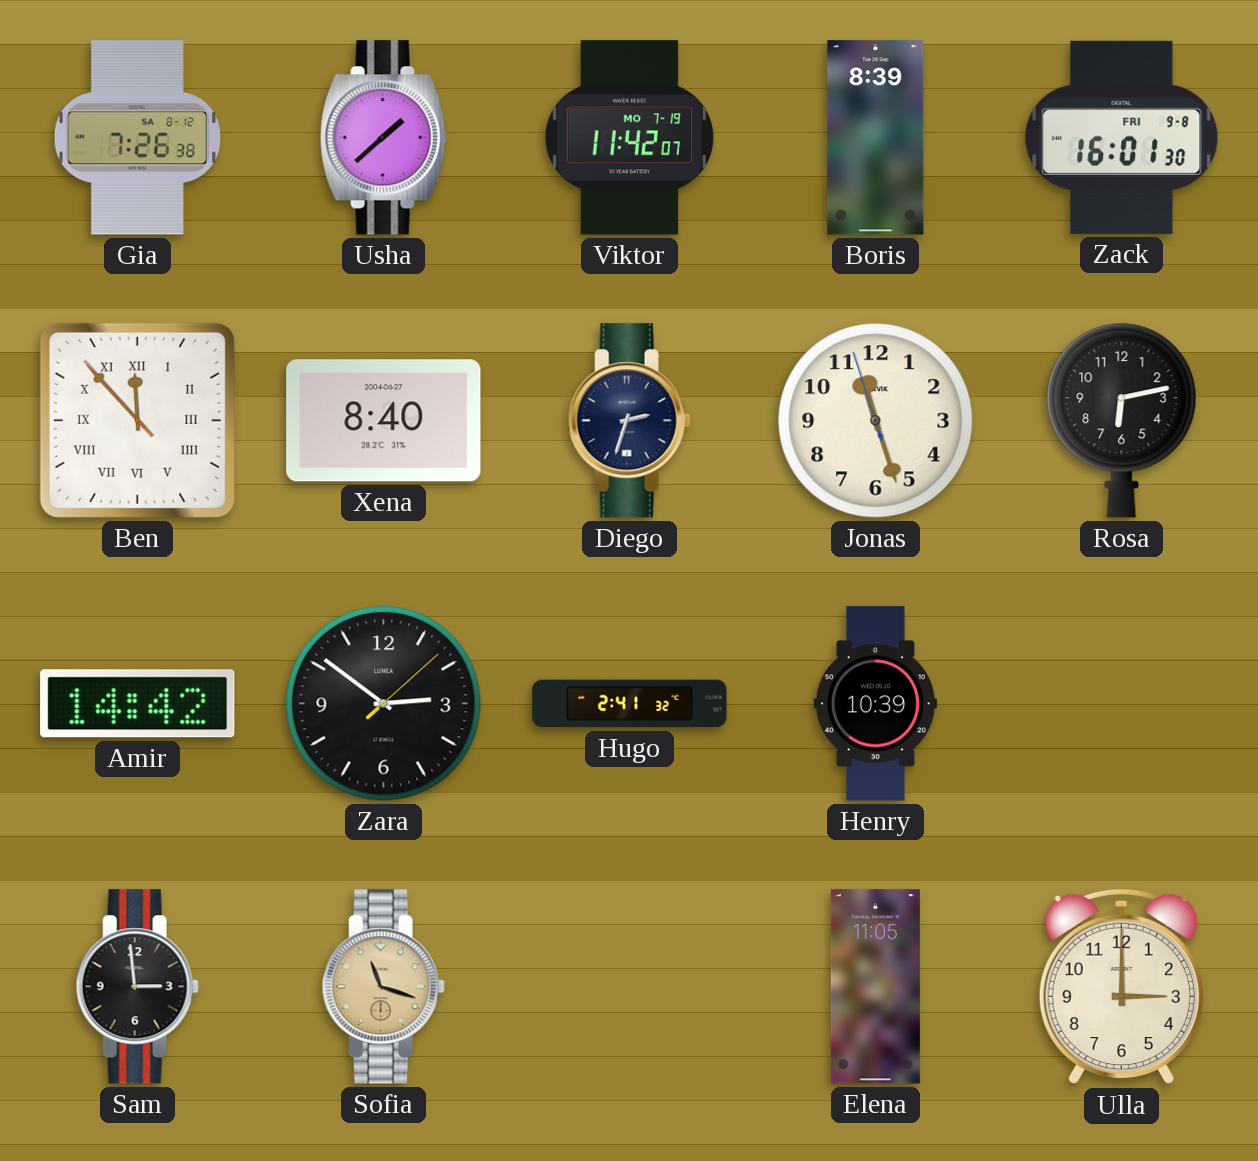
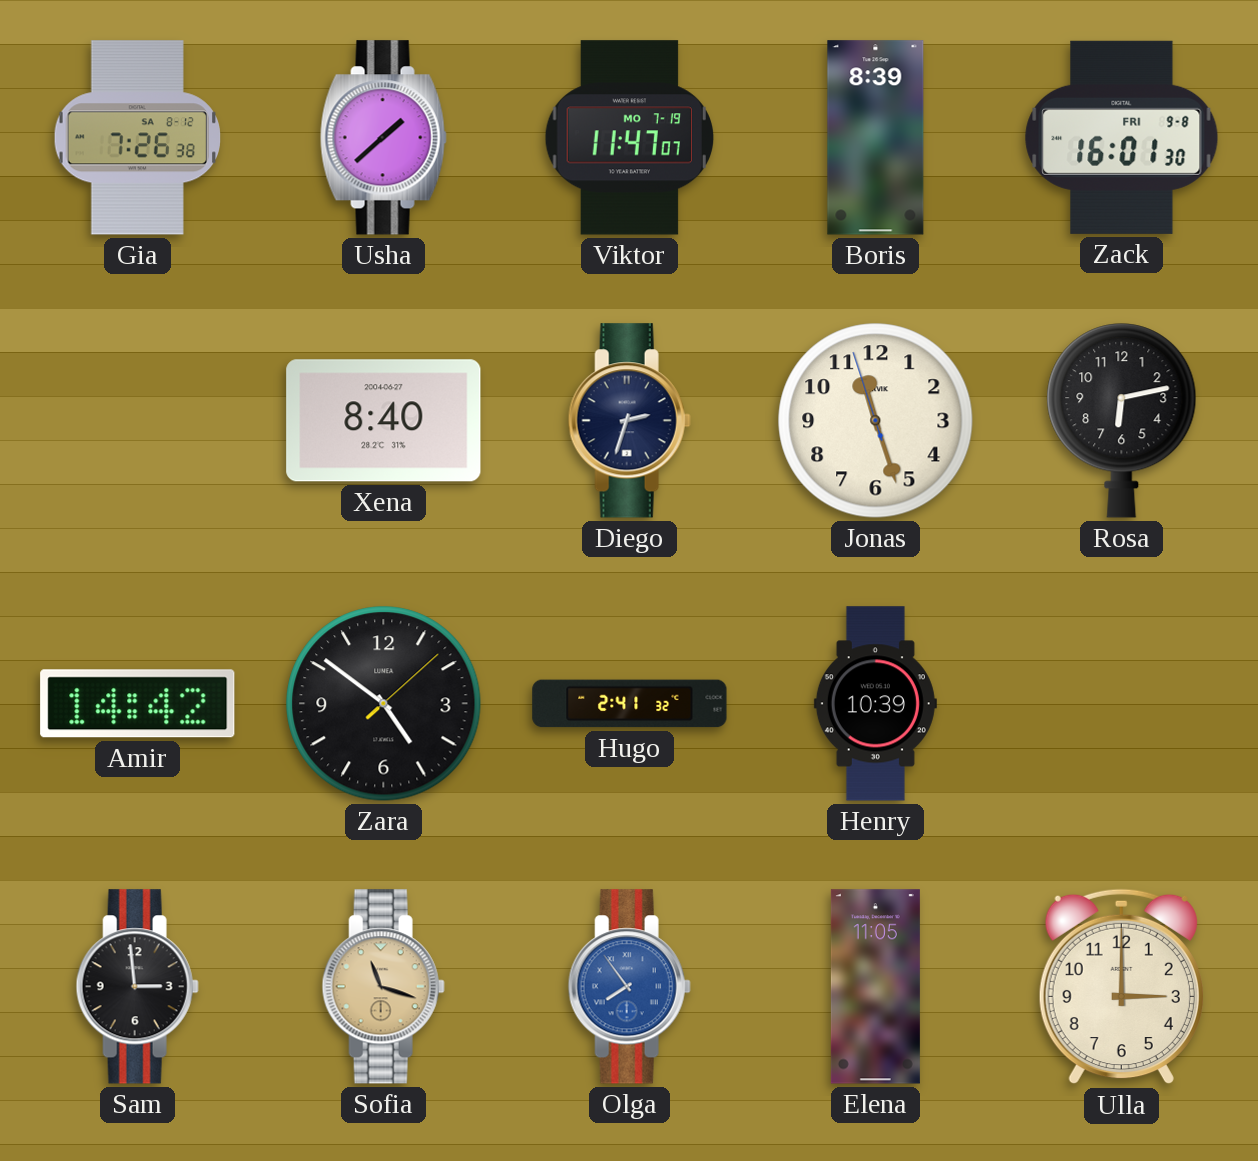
Viktor: 11:42 -> 11:47
Ben: 11:52 -> none
Zara: 2:51 -> 4:51
Olga: none -> 7:54
